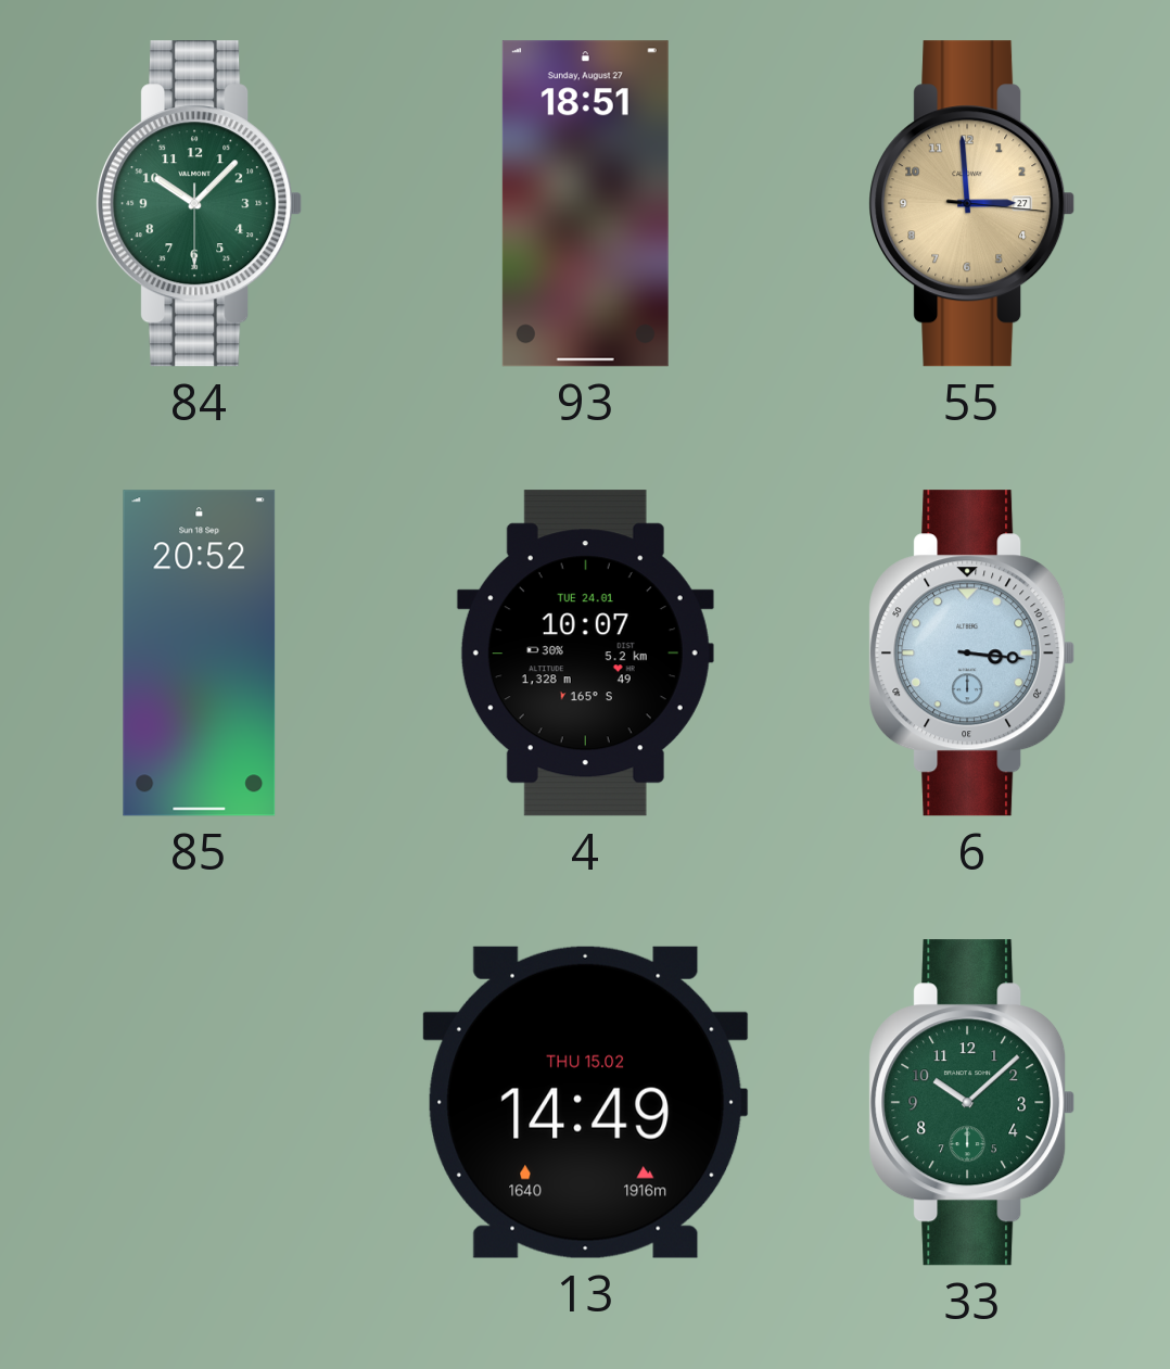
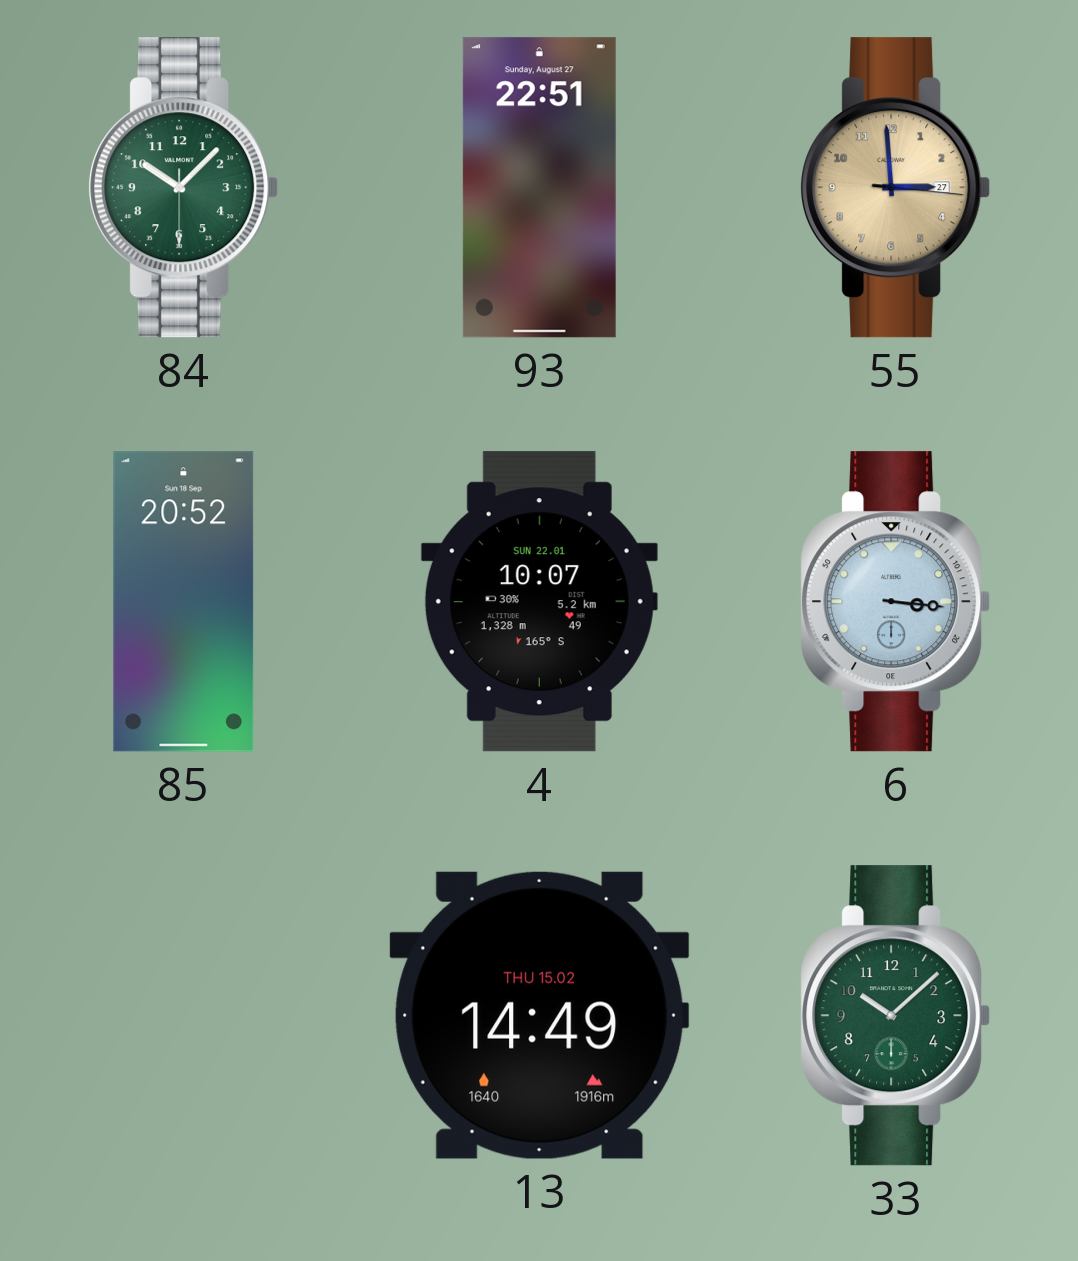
93: 18:51 -> 22:51
4 date: TUE 24.01 -> SUN 22.01
